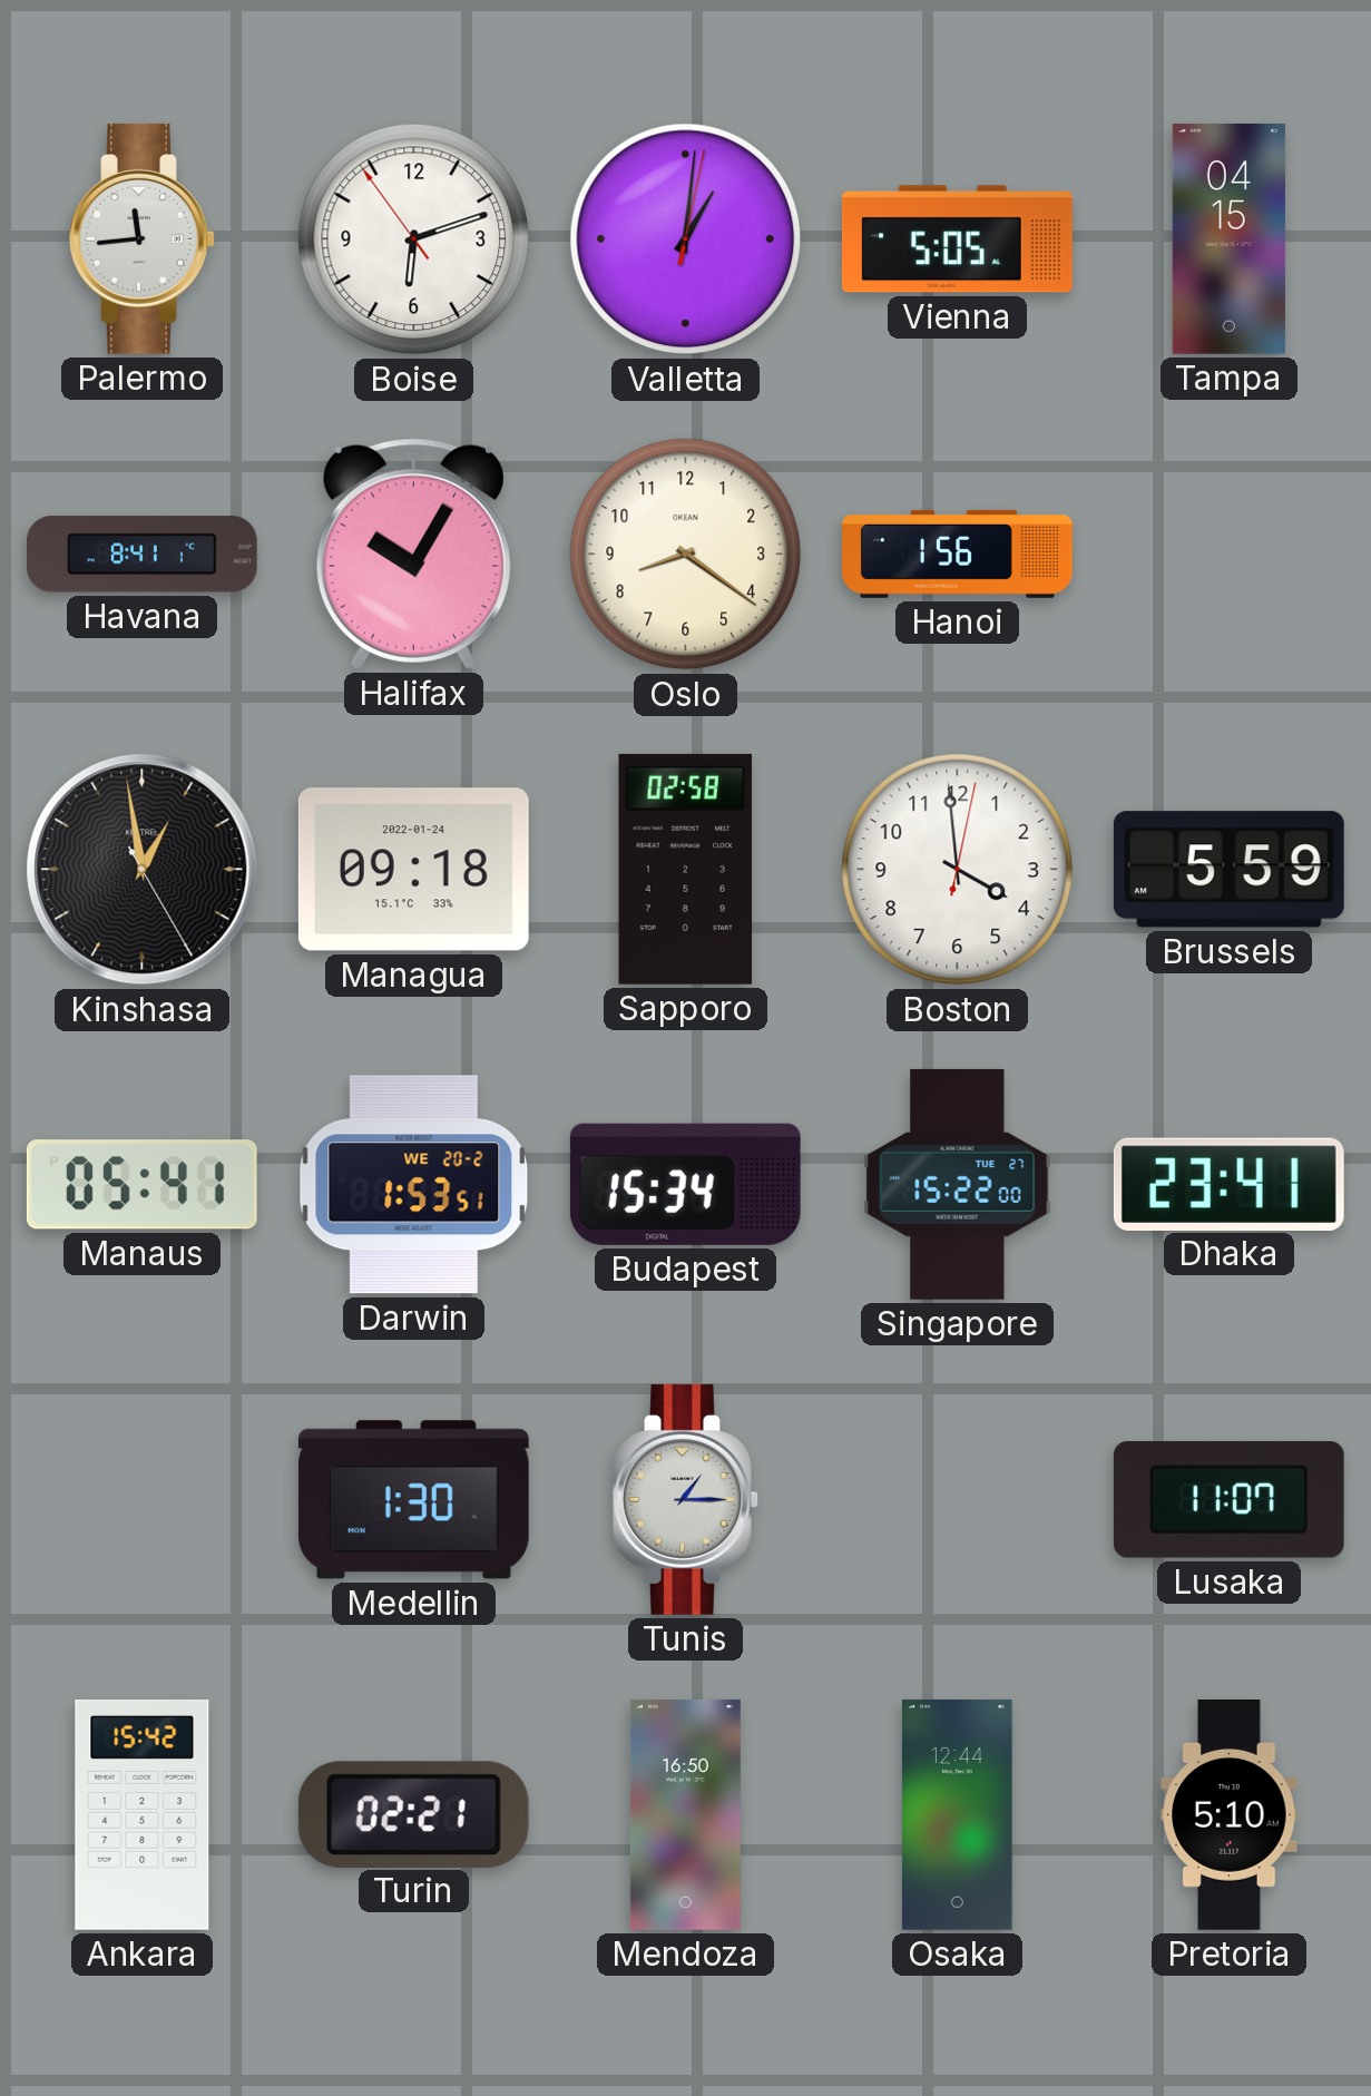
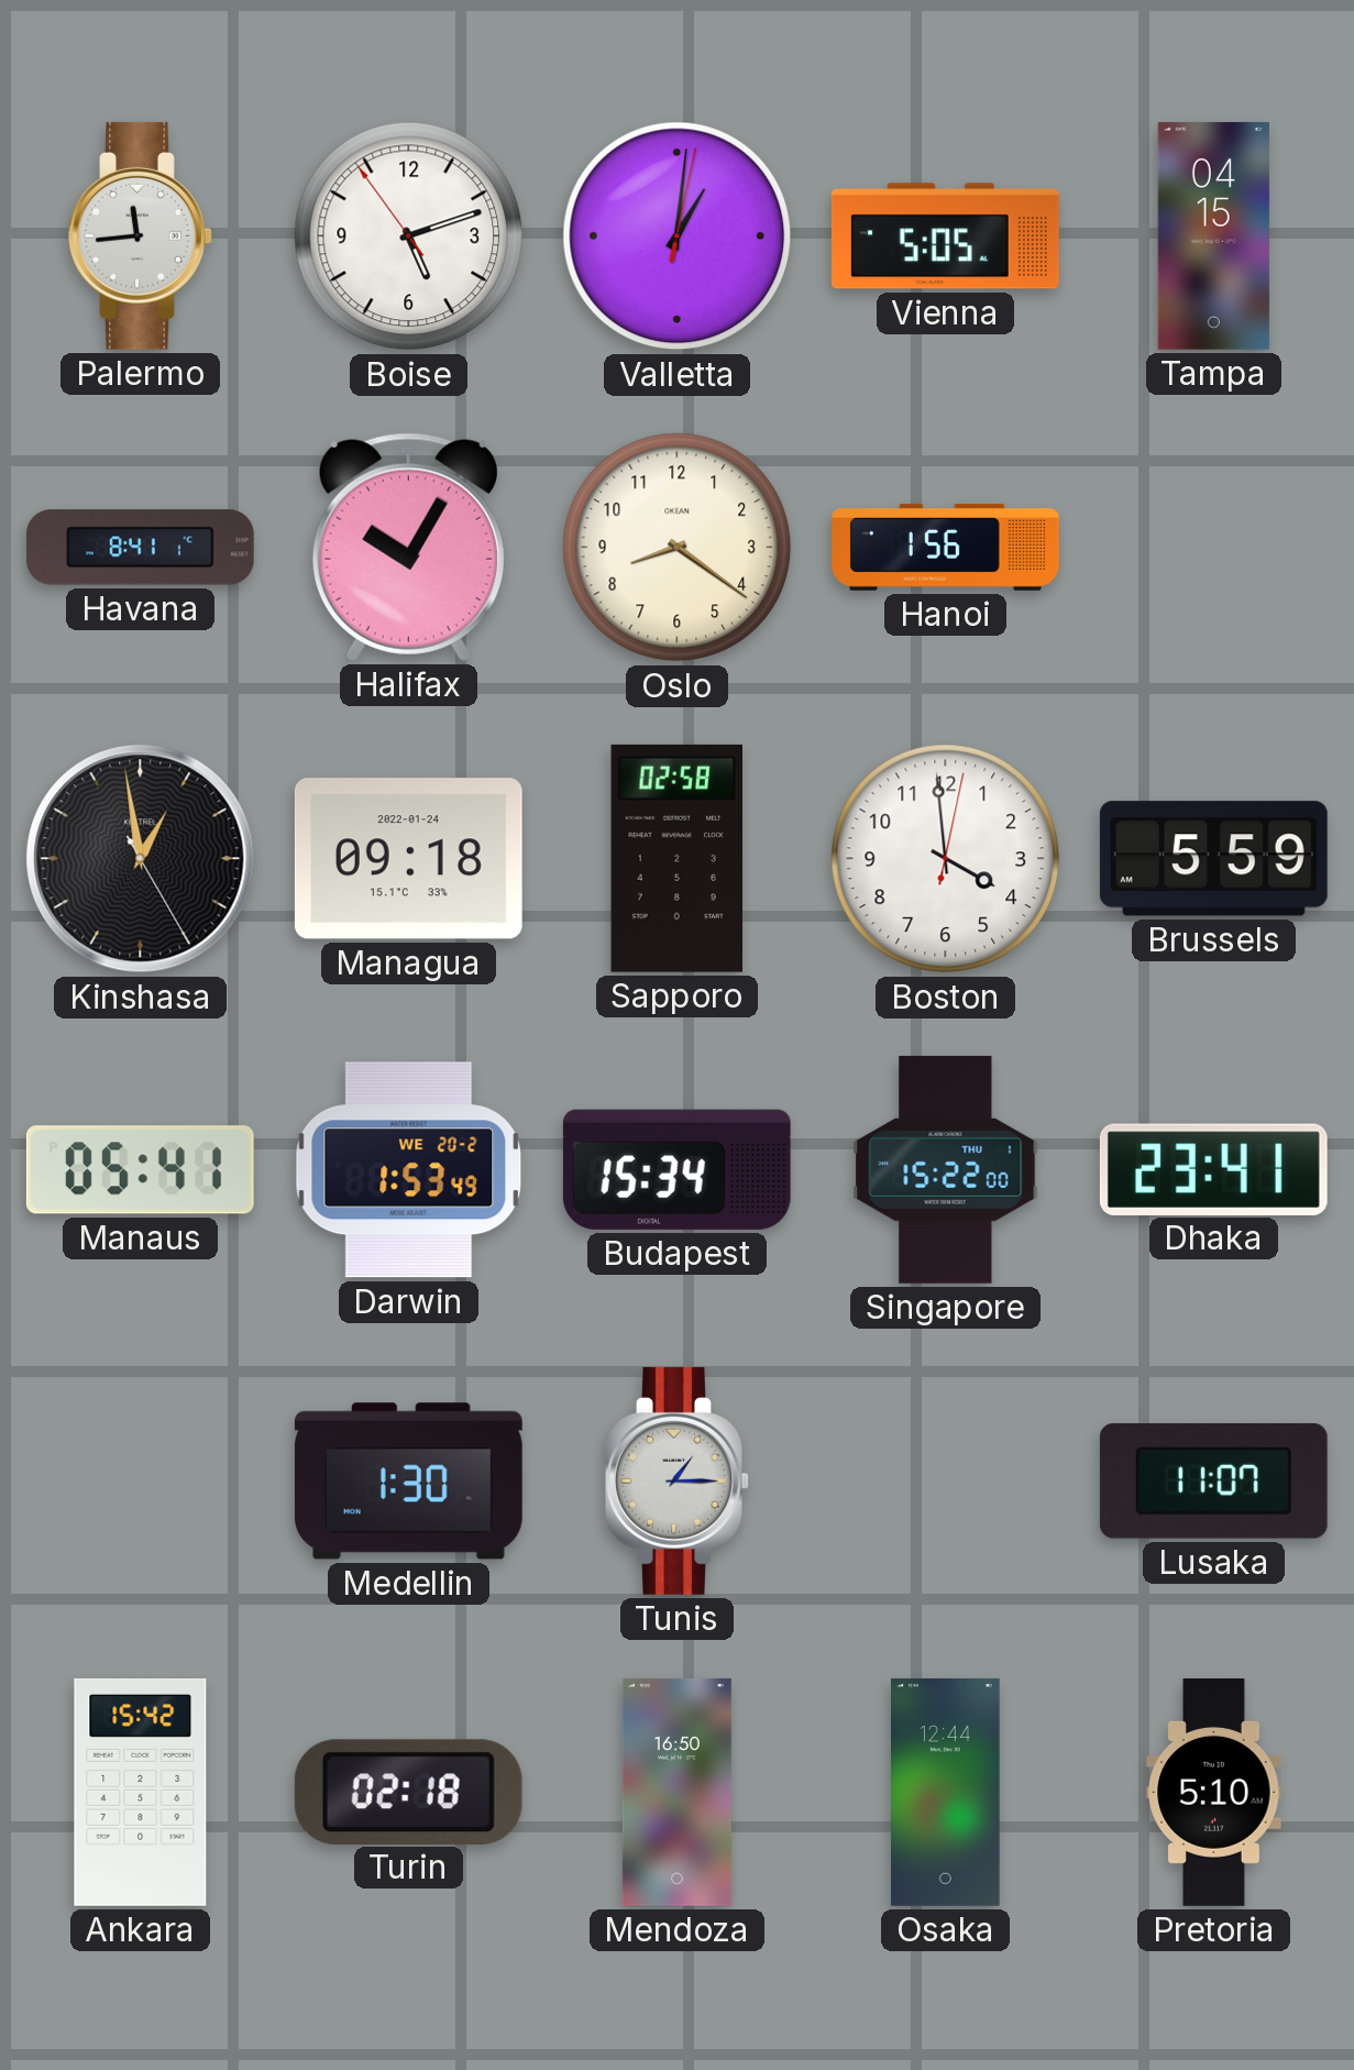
Boise: 6:11 -> 5:11
Darwin: 1:53:51 -> 1:53:49
Singapore date: TUE 27 -> THU 1
Turin: 02:21 -> 02:18
